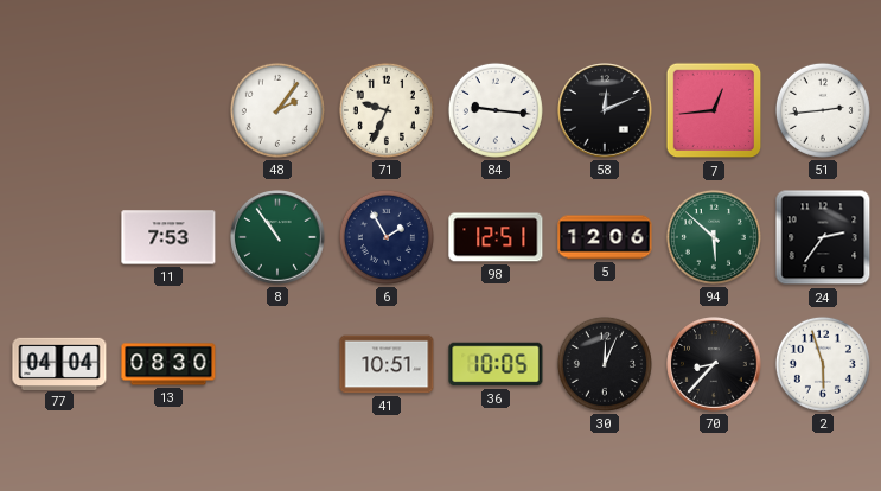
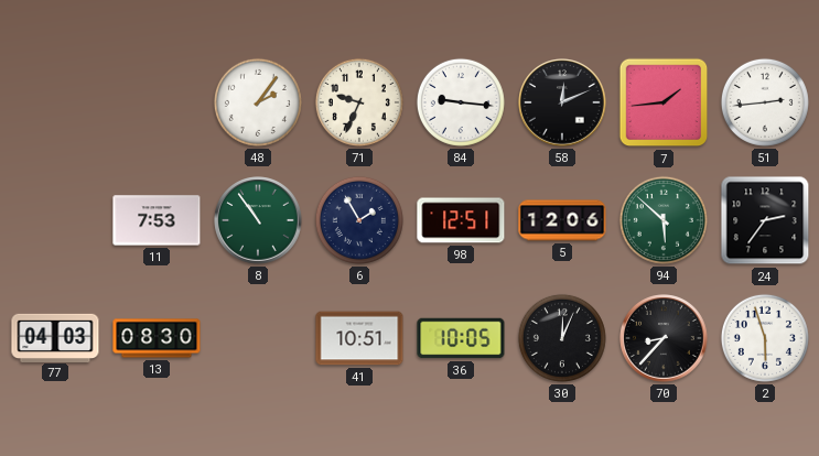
7: 12:44 -> 1:44
77: 04:04 -> 04:03
